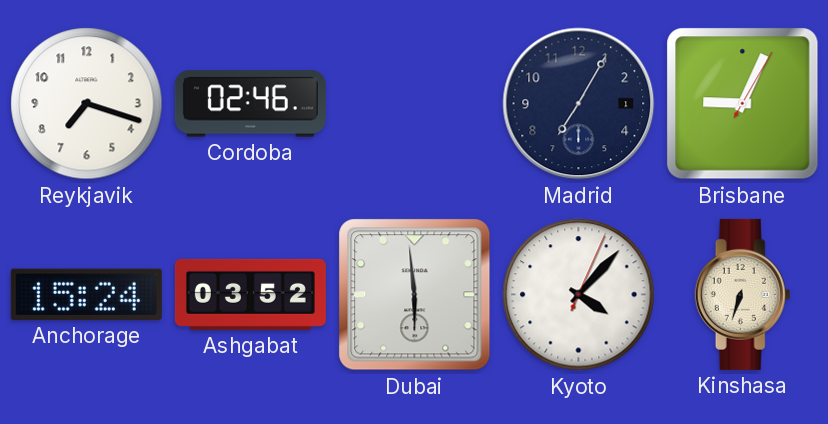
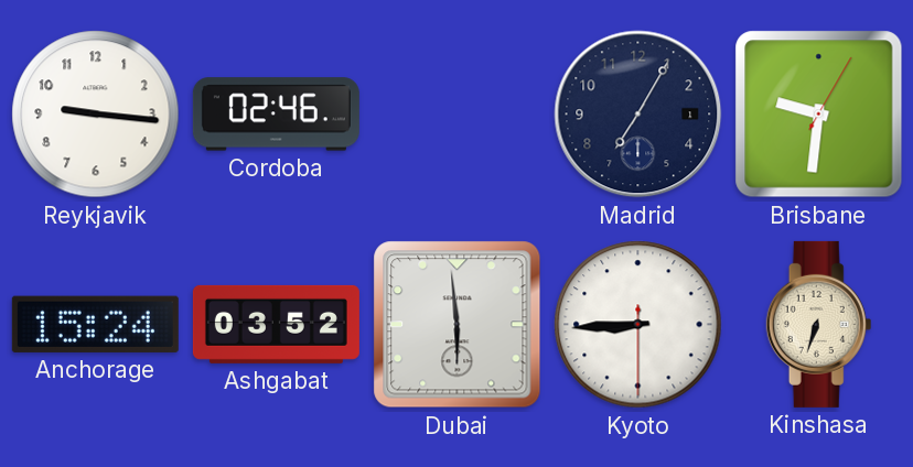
Reykjavik: 7:18 -> 9:16
Brisbane: 9:04 -> 9:31
Kyoto: 4:07 -> 8:44
